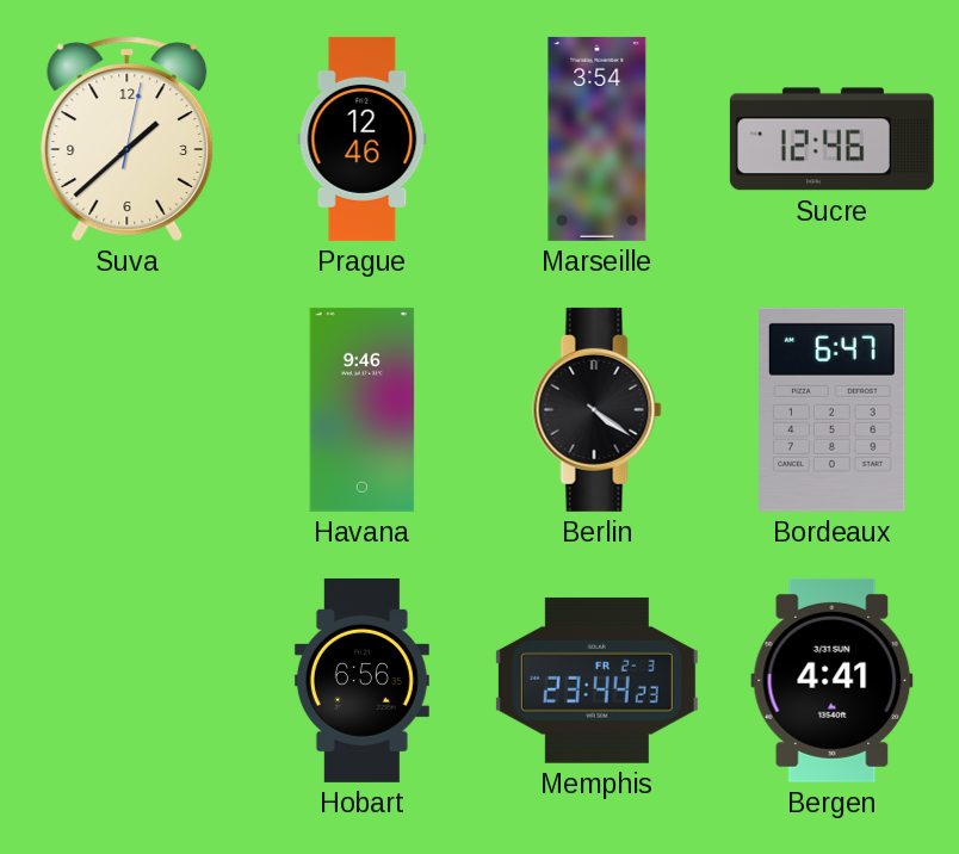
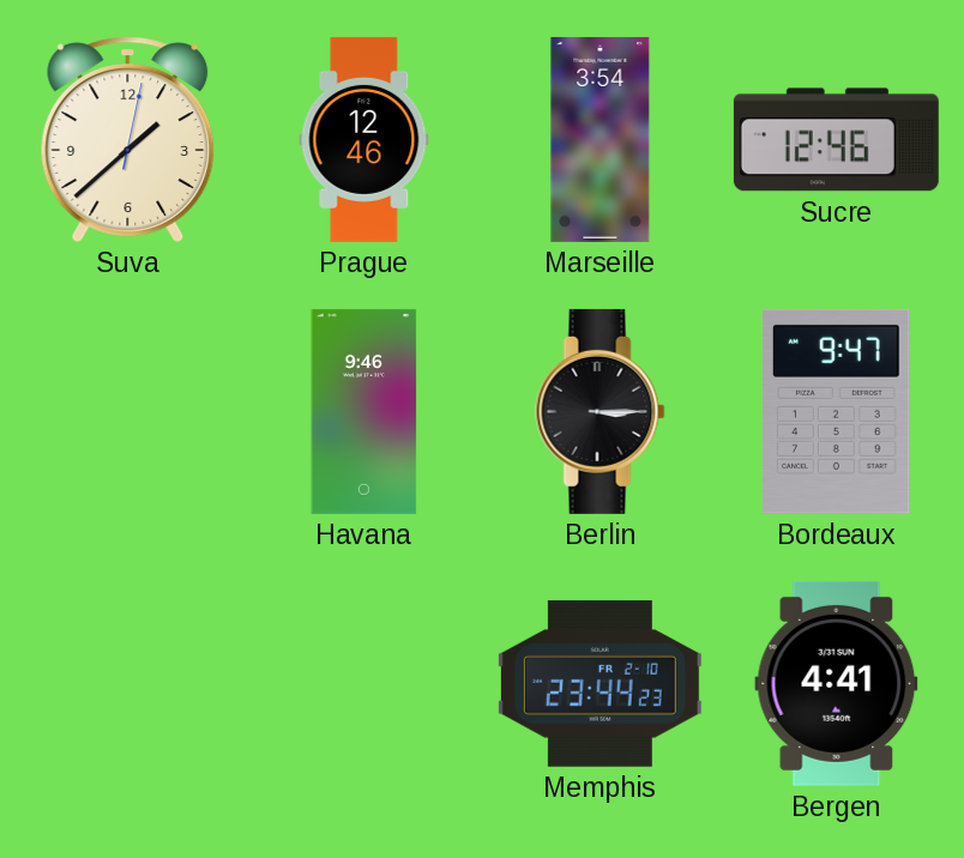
Berlin: 4:21 -> 3:15
Bordeaux: 6:47 -> 9:47
Hobart: 6:56 -> none
Memphis date: FR 2-3 -> FR 2-10
